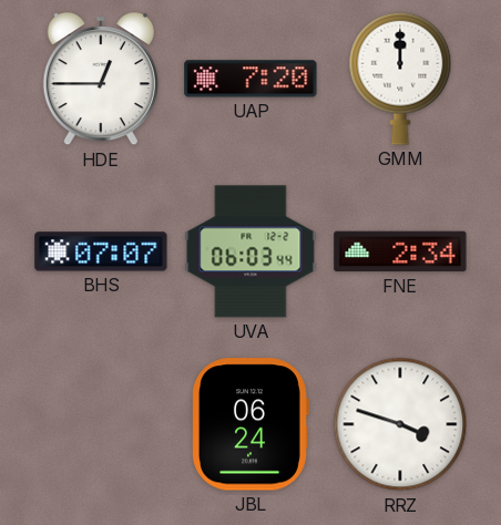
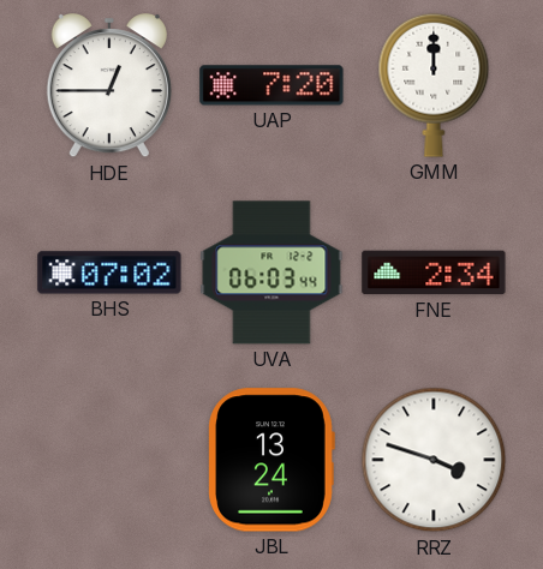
BHS: 07:07 -> 07:02
JBL: 06:24 -> 13:24
